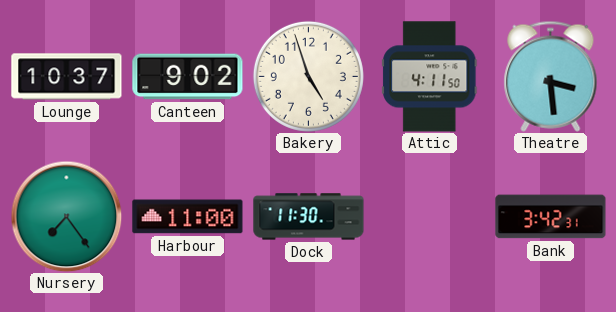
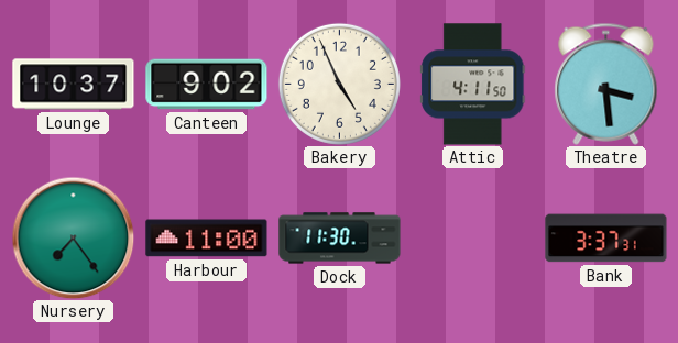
Bakery: 4:57 -> 4:56
Bank: 3:42 -> 3:37
